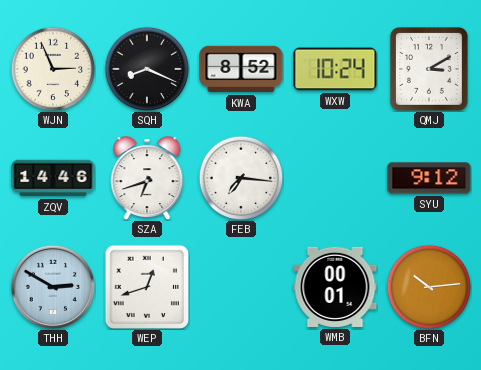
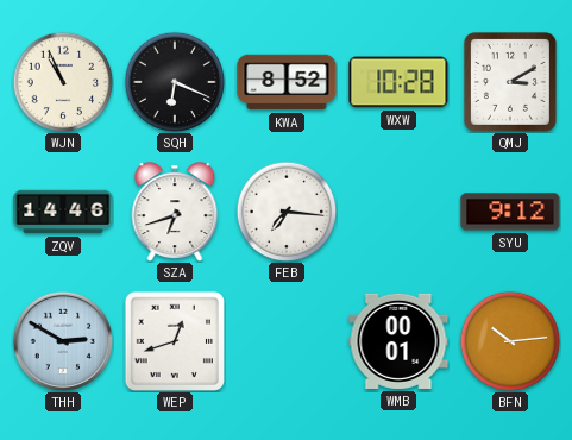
WJN: 2:56 -> 10:56
SQH: 8:19 -> 6:19
WXW: 10:24 -> 10:28
